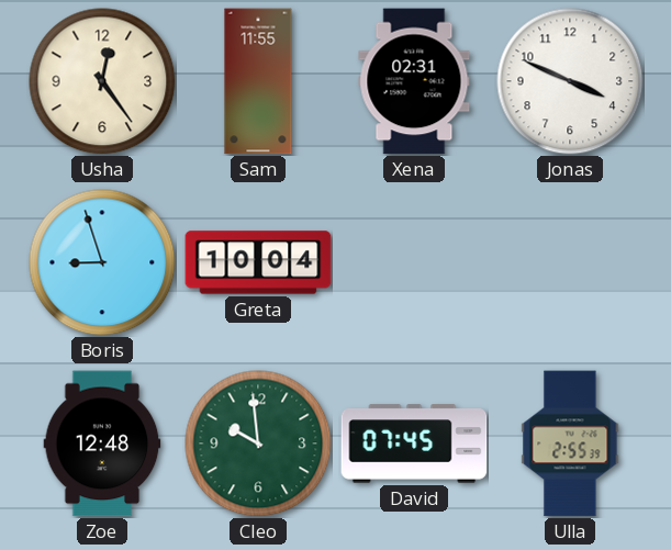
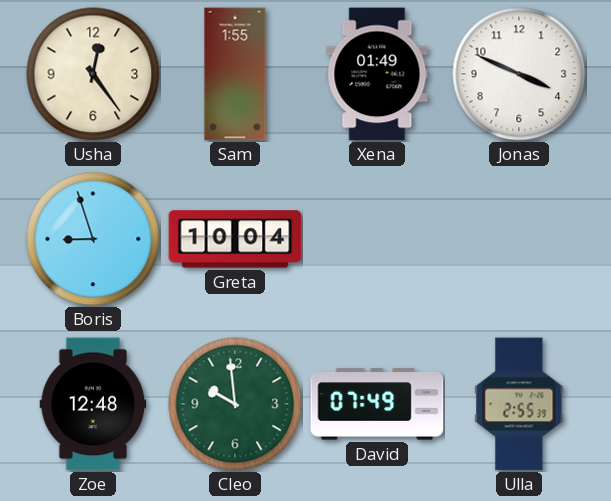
Sam: 11:55 -> 1:55
Xena: 02:31 -> 01:49
David: 07:45 -> 07:49
